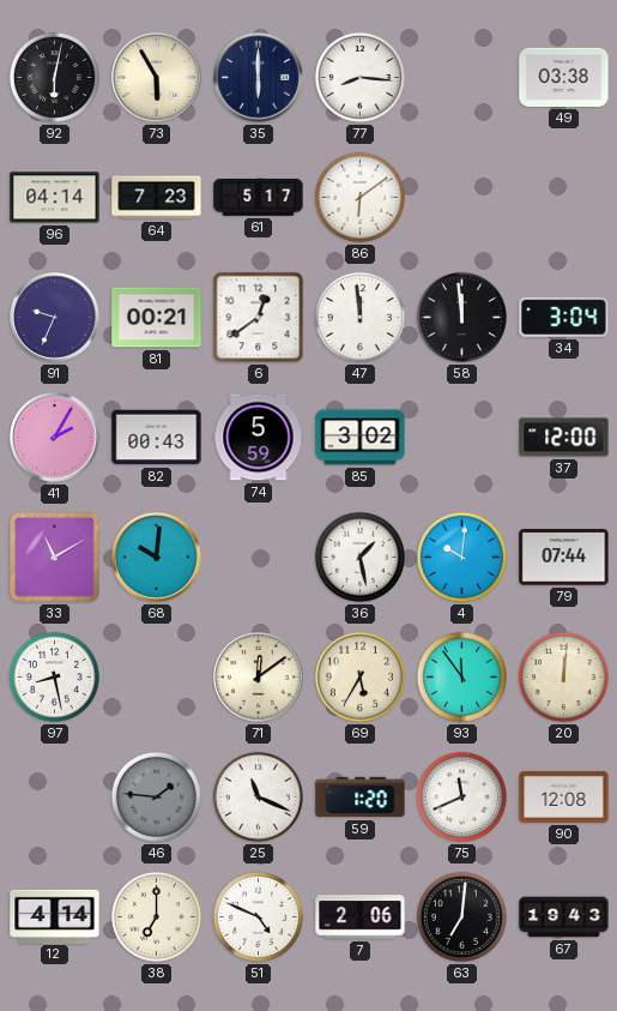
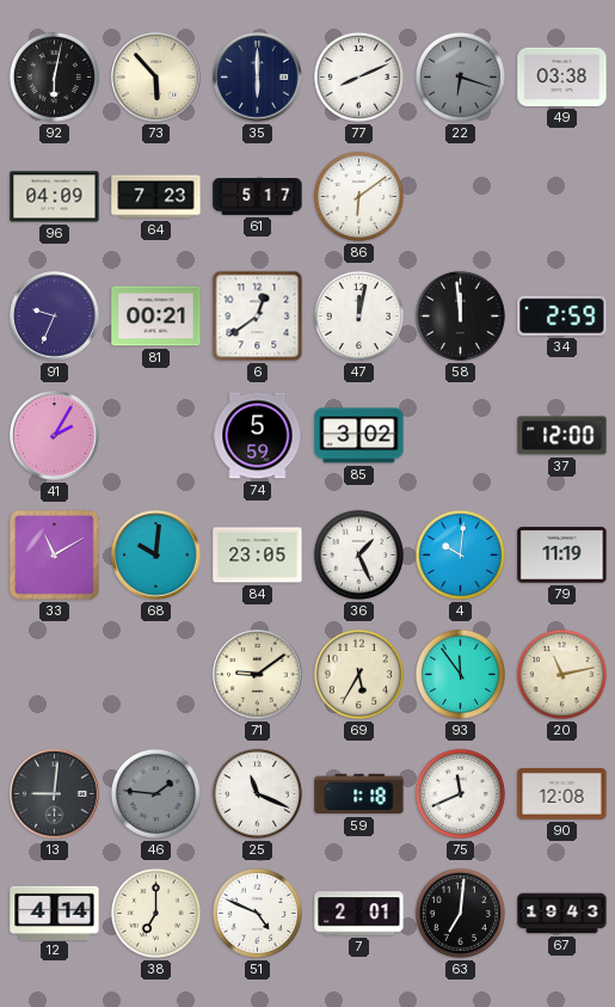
73: 5:55 -> 5:53
77: 8:16 -> 8:11
22: none -> 6:18
96: 04:14 -> 04:09
47: 11:59 -> 12:02
34: 3:04 -> 2:59
82: 00:43 -> none
84: none -> 23:05
36: 1:28 -> 1:26
79: 07:44 -> 11:19
97: 8:28 -> none
71: 12:09 -> 9:09
20: 12:01 -> 11:13
13: none -> 9:01
59: 1:20 -> 1:18
7: 2:06 -> 2:01
